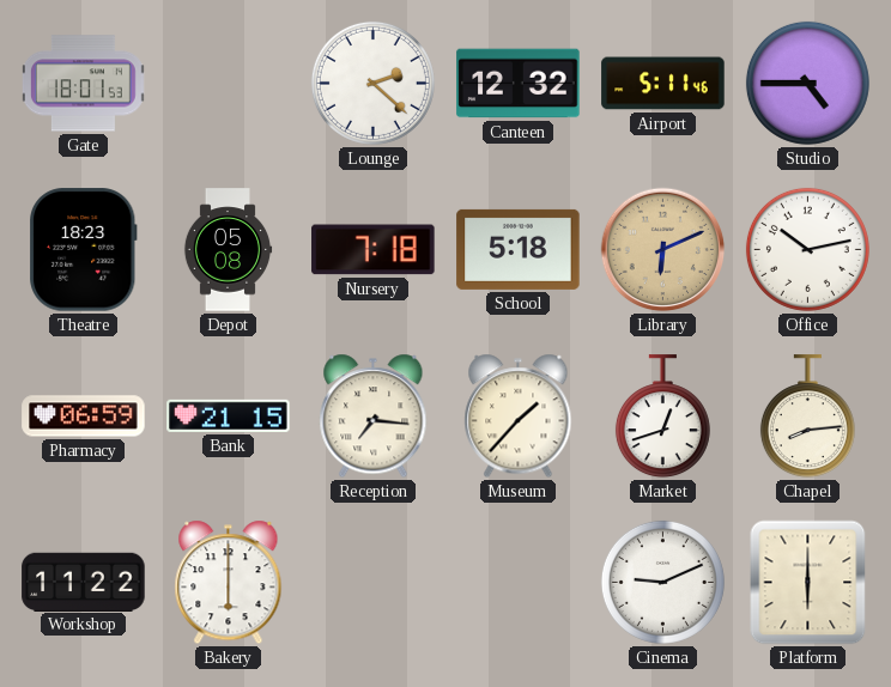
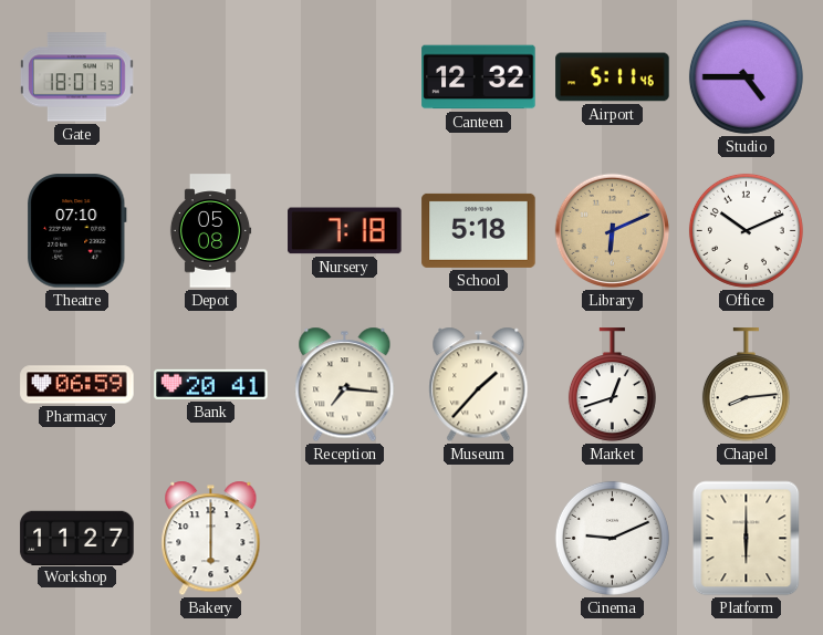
Lounge: 2:22 -> none
Theatre: 18:23 -> 07:10
Office: 10:13 -> 10:11
Bank: 21:15 -> 20:41
Workshop: 11:22 -> 11:27
